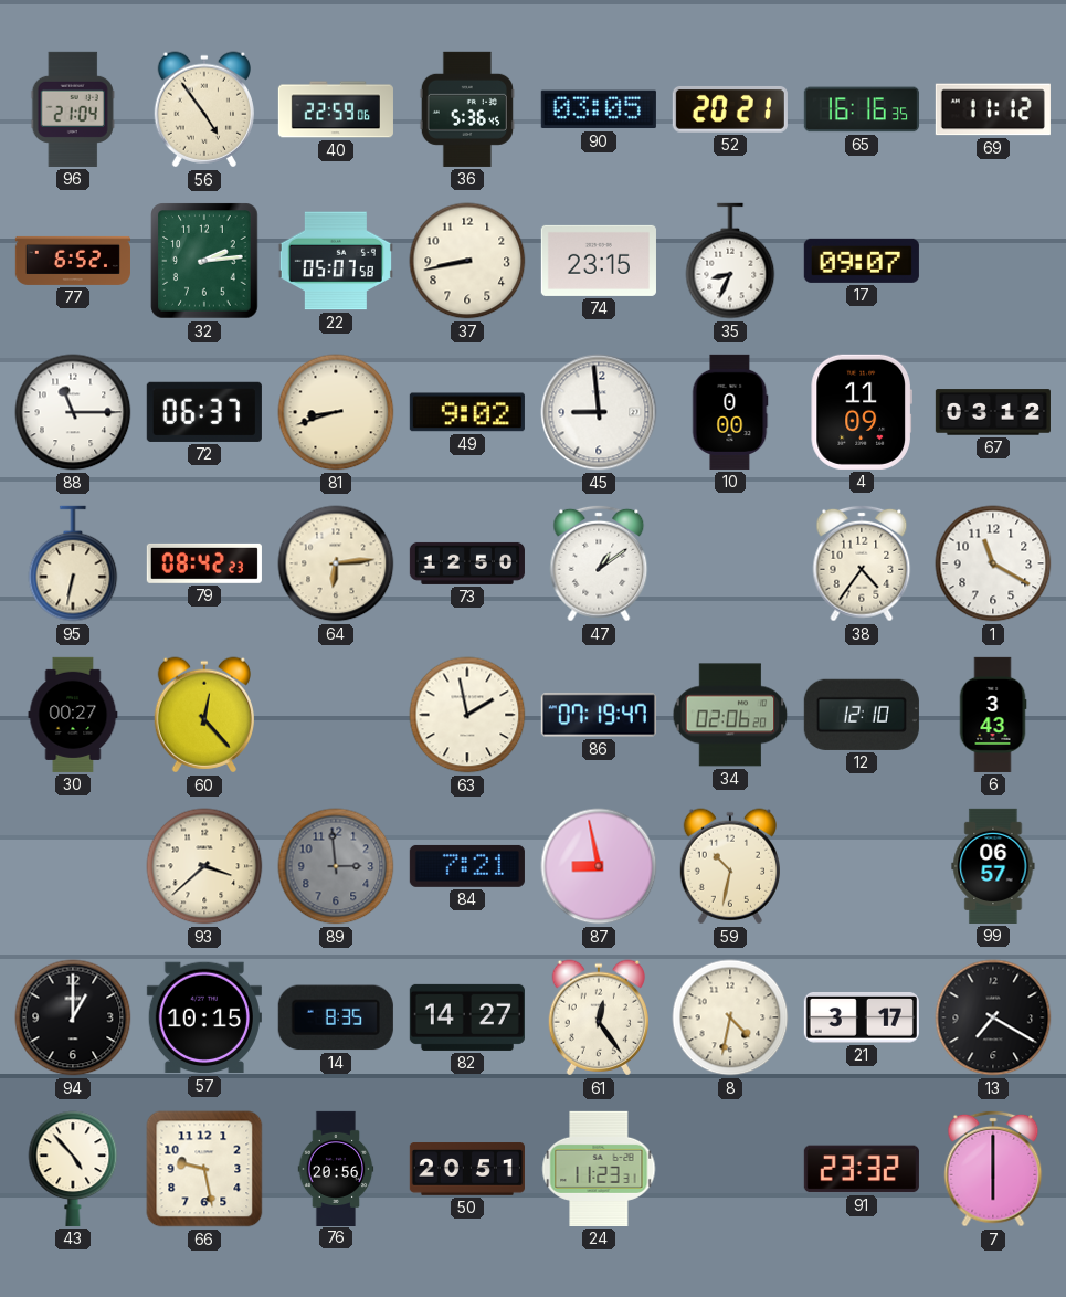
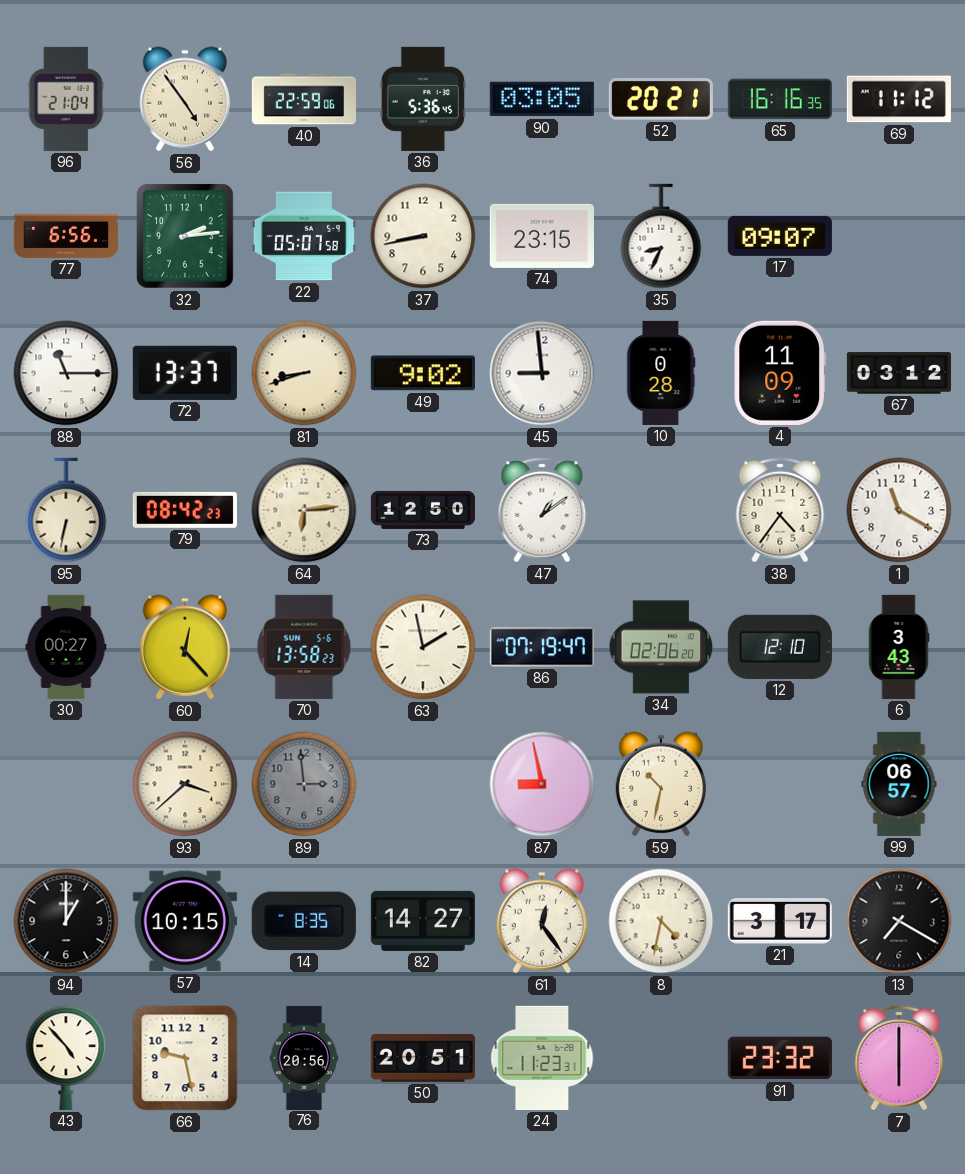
77: 6:52 -> 6:56
72: 06:37 -> 13:37
10: 0:00 -> 0:28
70: none -> 13:58
84: 7:21 -> none
